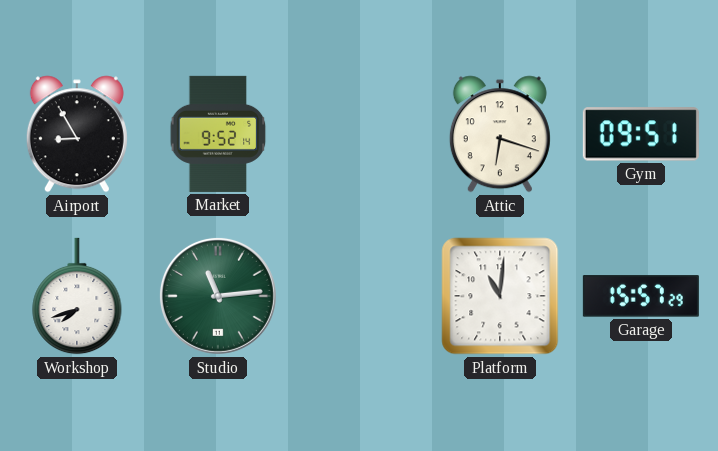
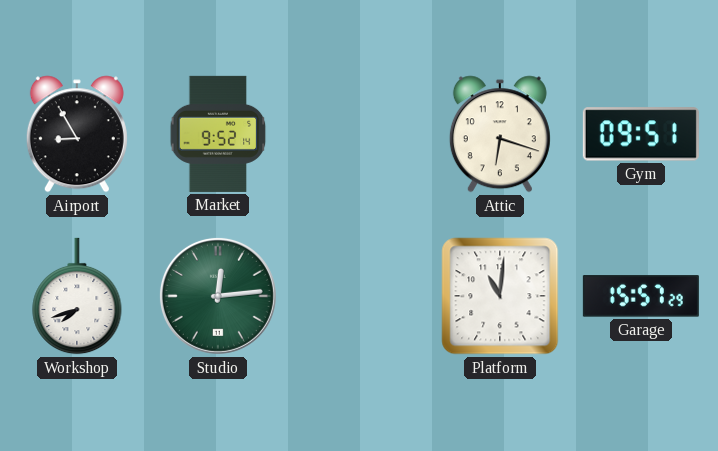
Studio: 11:14 -> 12:14
